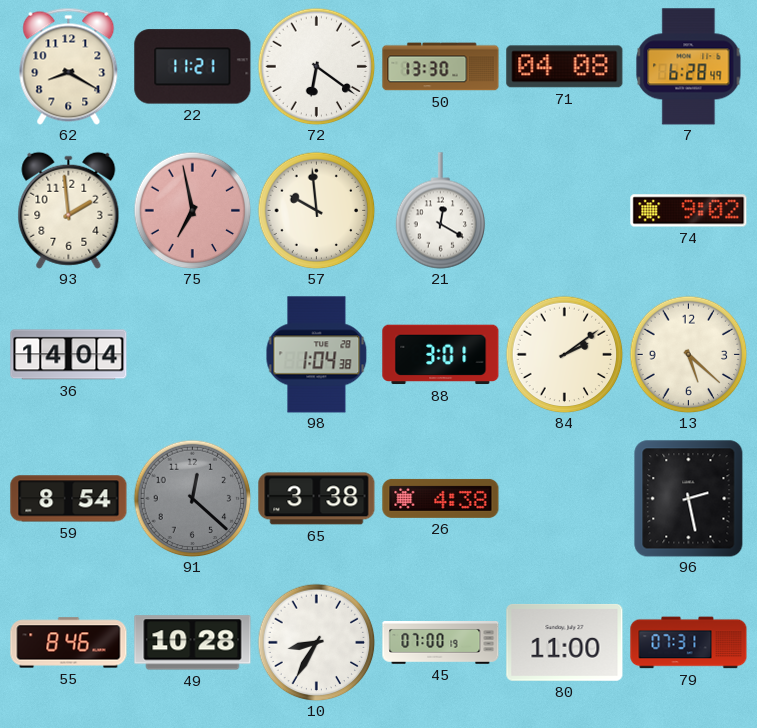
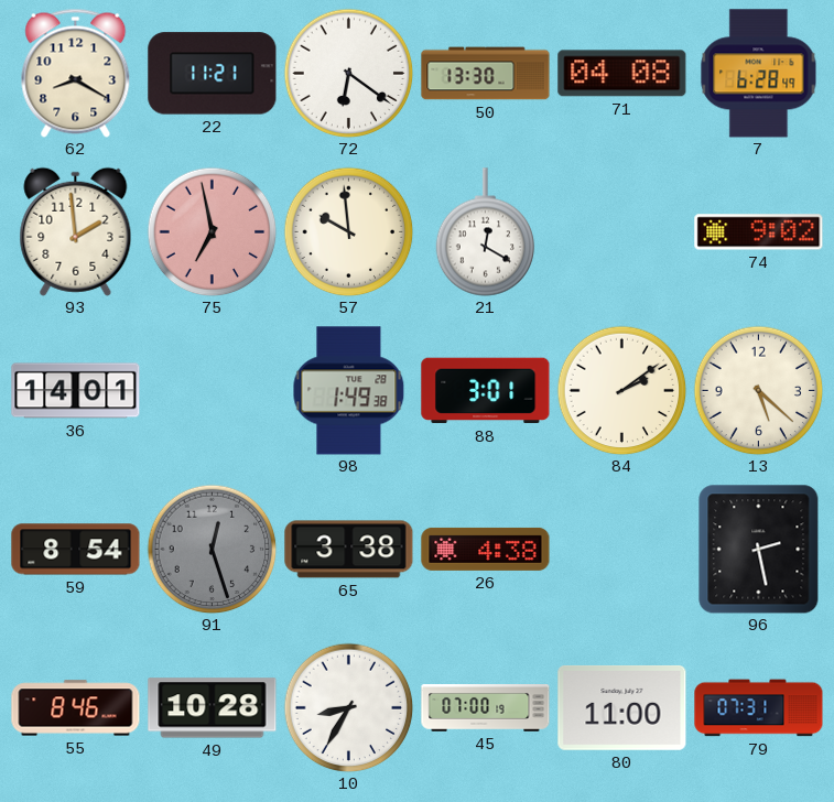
36: 14:04 -> 14:01
98: 1:04 -> 1:49
91: 12:22 -> 12:27
